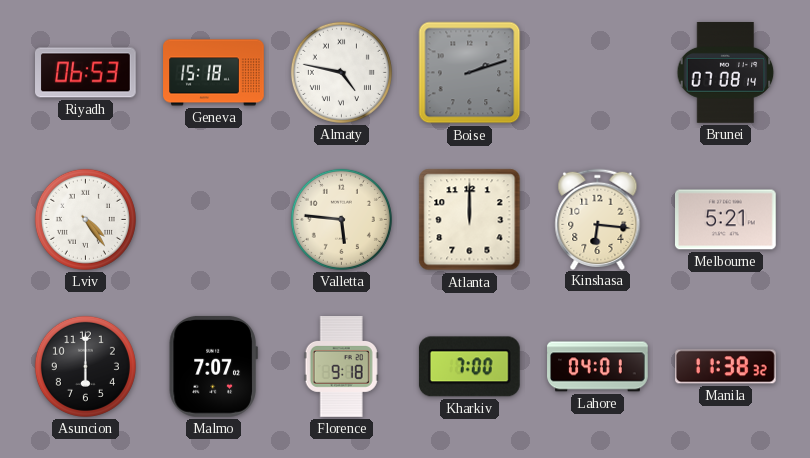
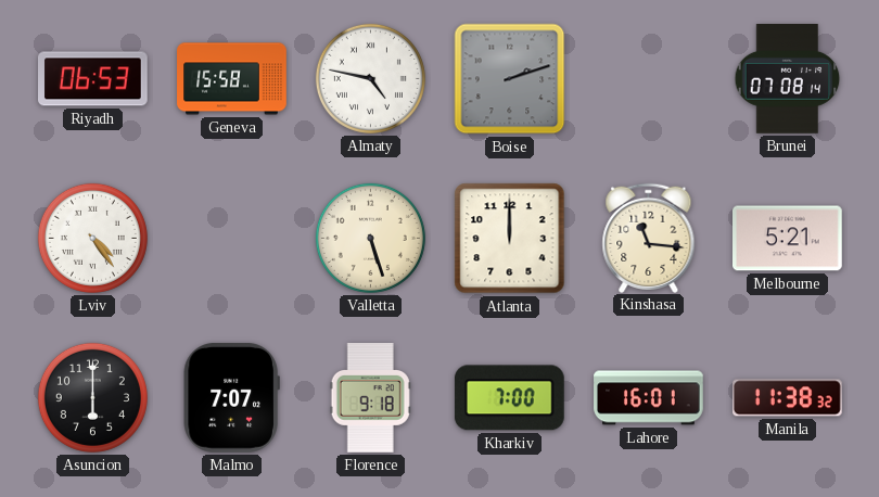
Geneva: 15:18 -> 15:58
Valletta: 5:46 -> 5:27
Kinshasa: 6:16 -> 11:16
Lahore: 04:01 -> 16:01
